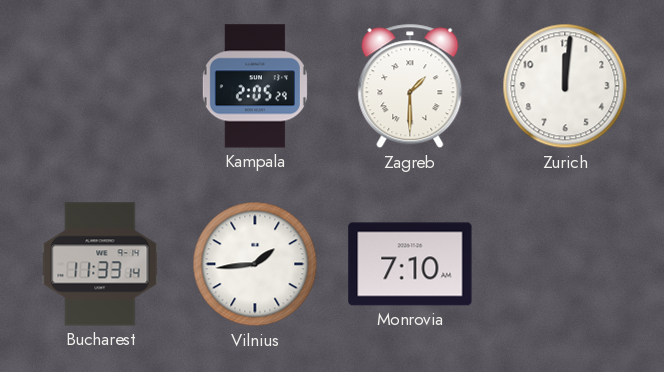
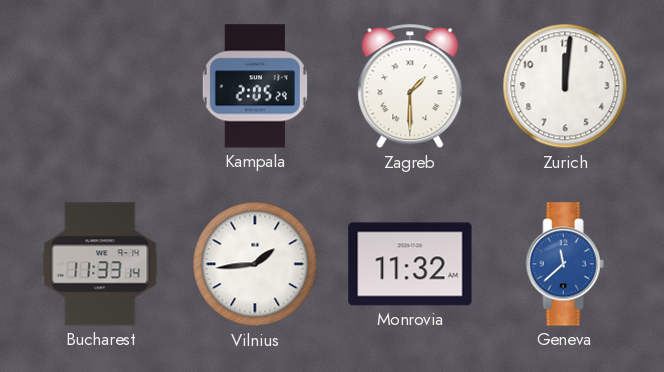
Monrovia: 7:10 -> 11:32
Geneva: none -> 11:38
